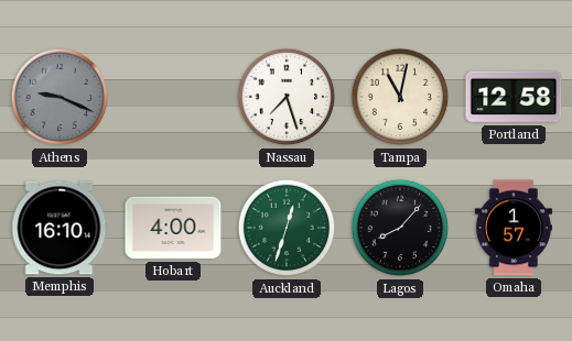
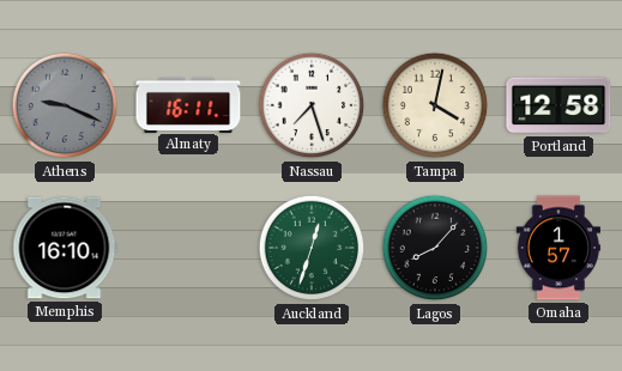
Almaty: none -> 16:11
Tampa: 11:02 -> 4:02
Hobart: 4:00 -> none
